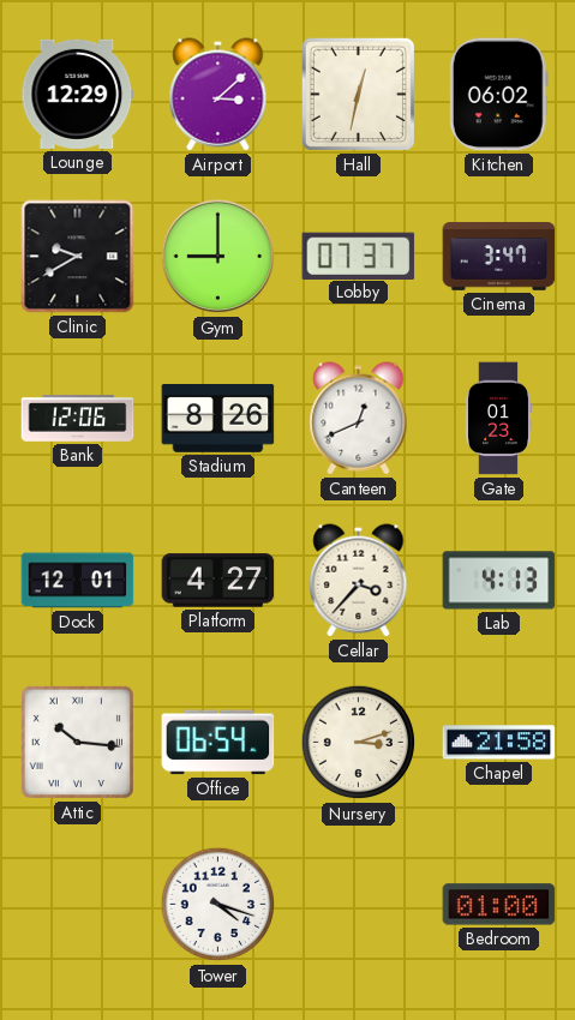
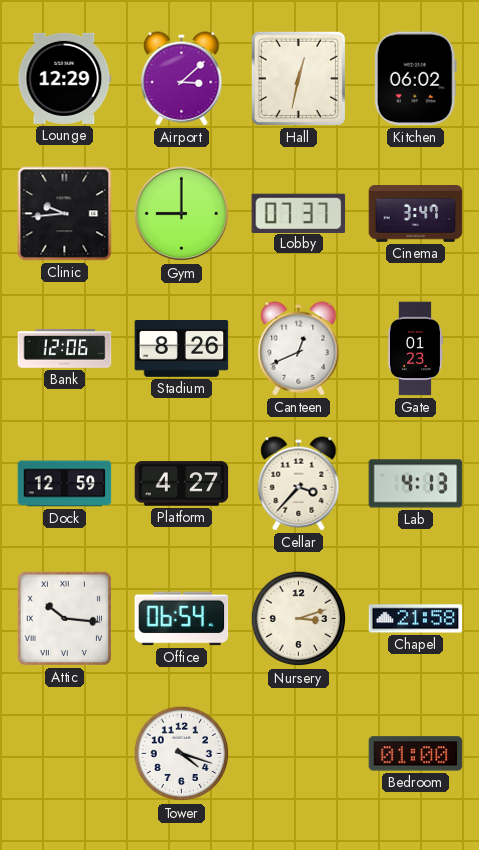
Clinic: 9:40 -> 9:44
Dock: 12:01 -> 12:59
